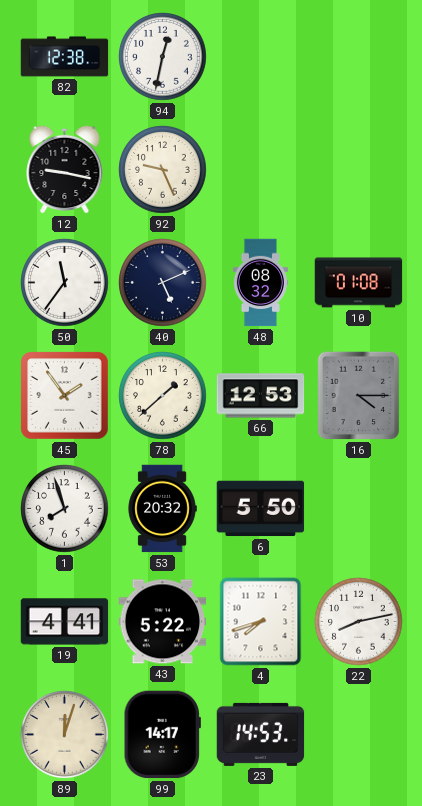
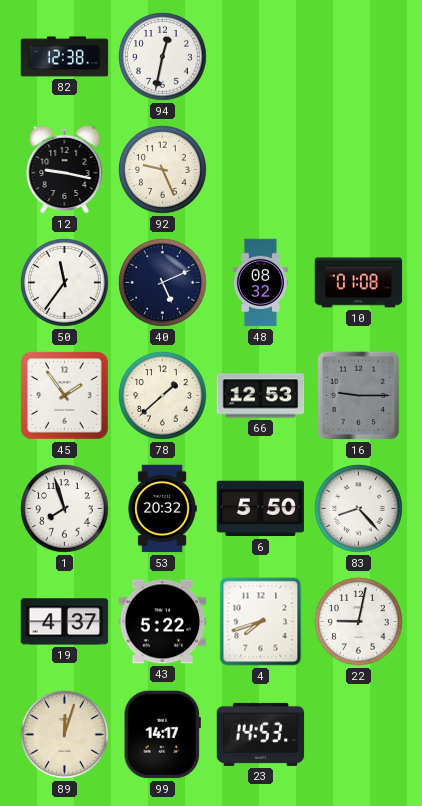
16: 4:15 -> 9:15
83: none -> 8:23
19: 4:41 -> 4:37
22: 8:13 -> 9:02
